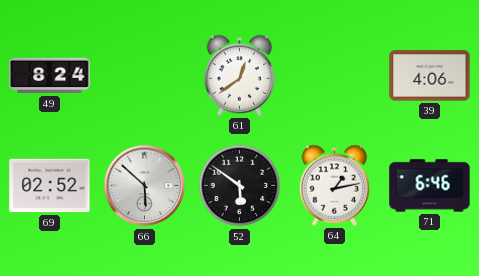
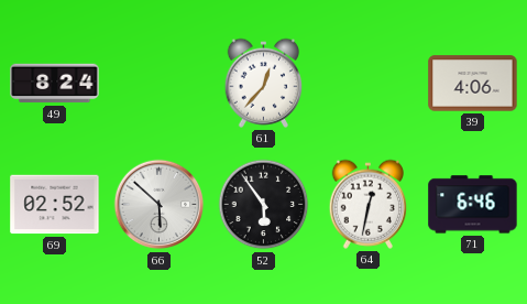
61: 12:39 -> 12:37
52: 5:51 -> 5:54
64: 1:13 -> 12:32
